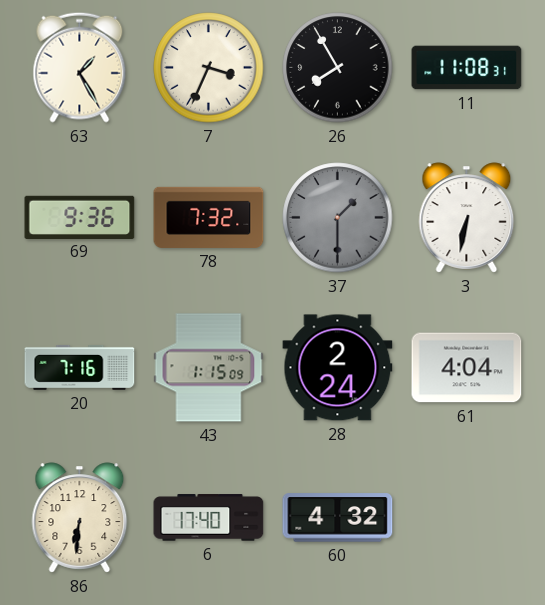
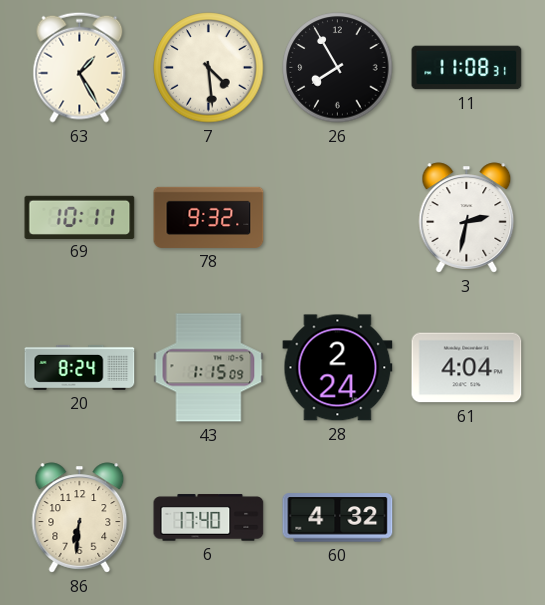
7: 3:34 -> 4:29
69: 9:36 -> 10:11
78: 7:32 -> 9:32
37: 1:30 -> none
3: 6:32 -> 2:32
20: 7:16 -> 8:24
